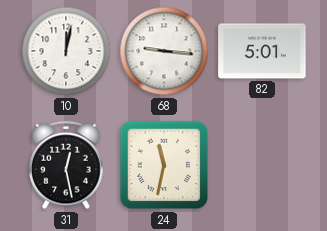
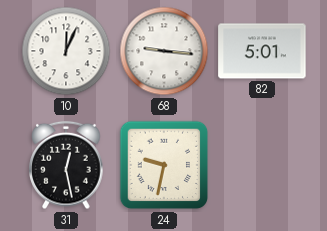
10: 12:02 -> 12:04
24: 11:32 -> 9:32
